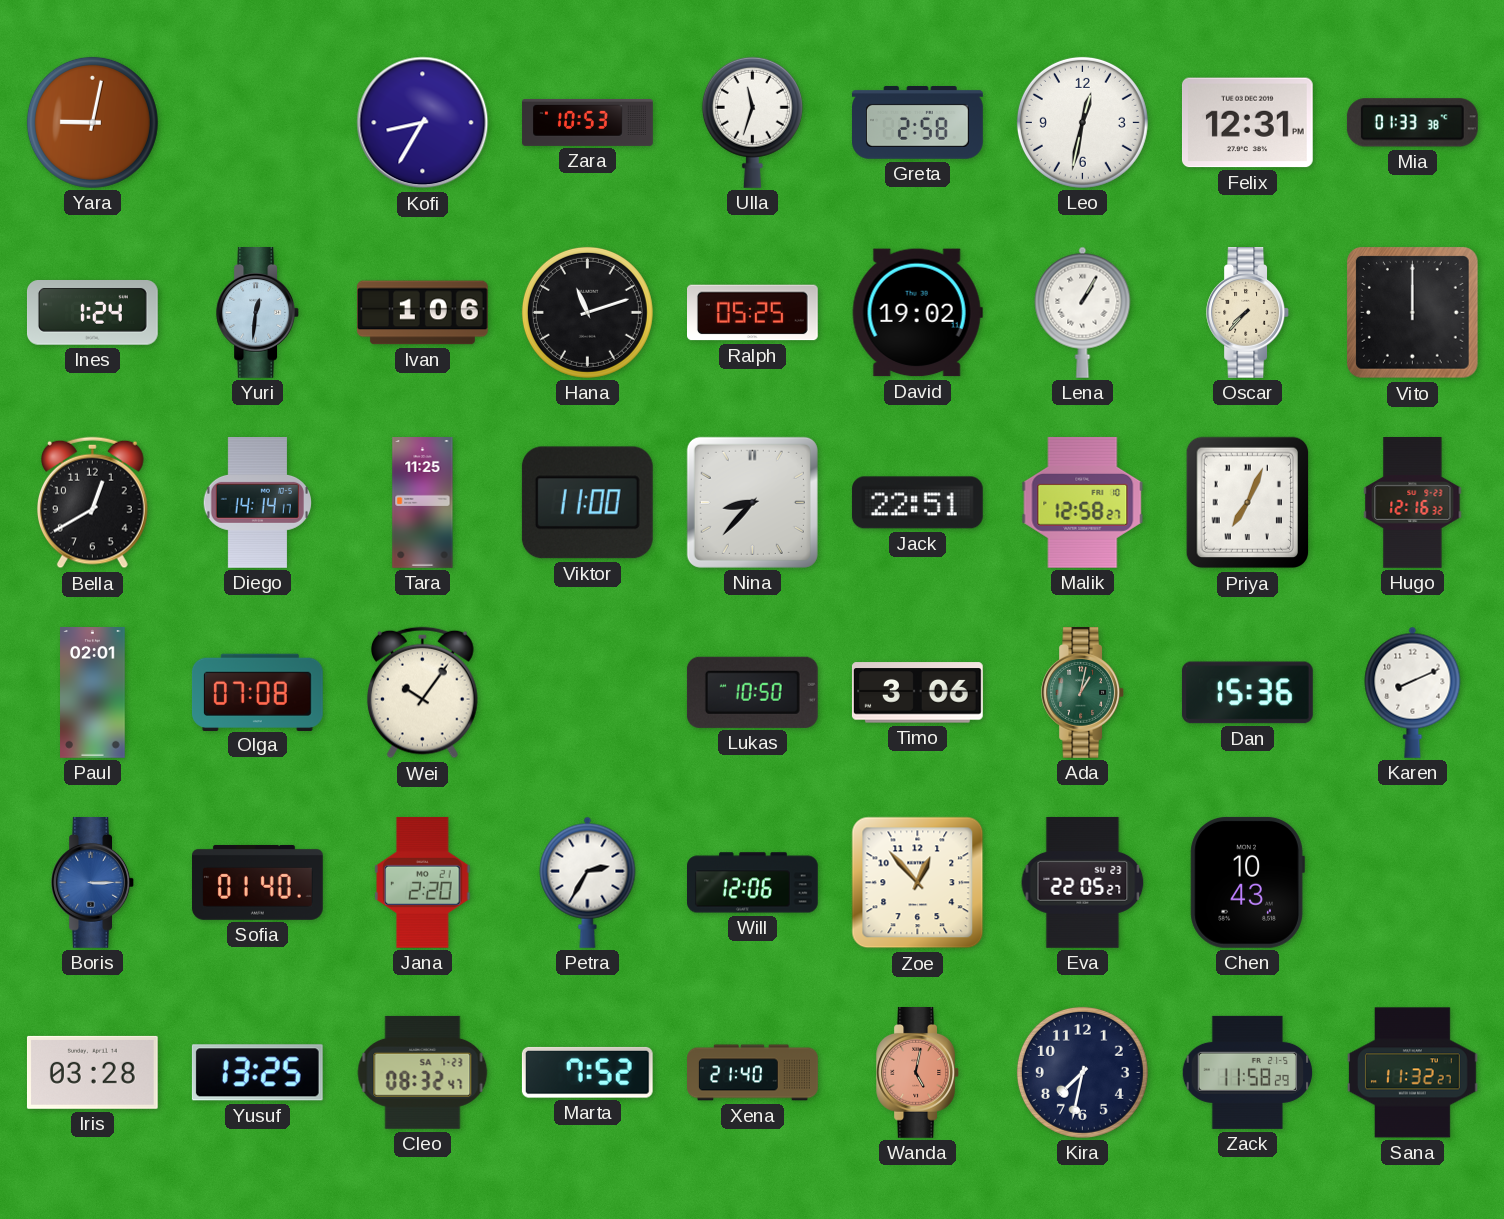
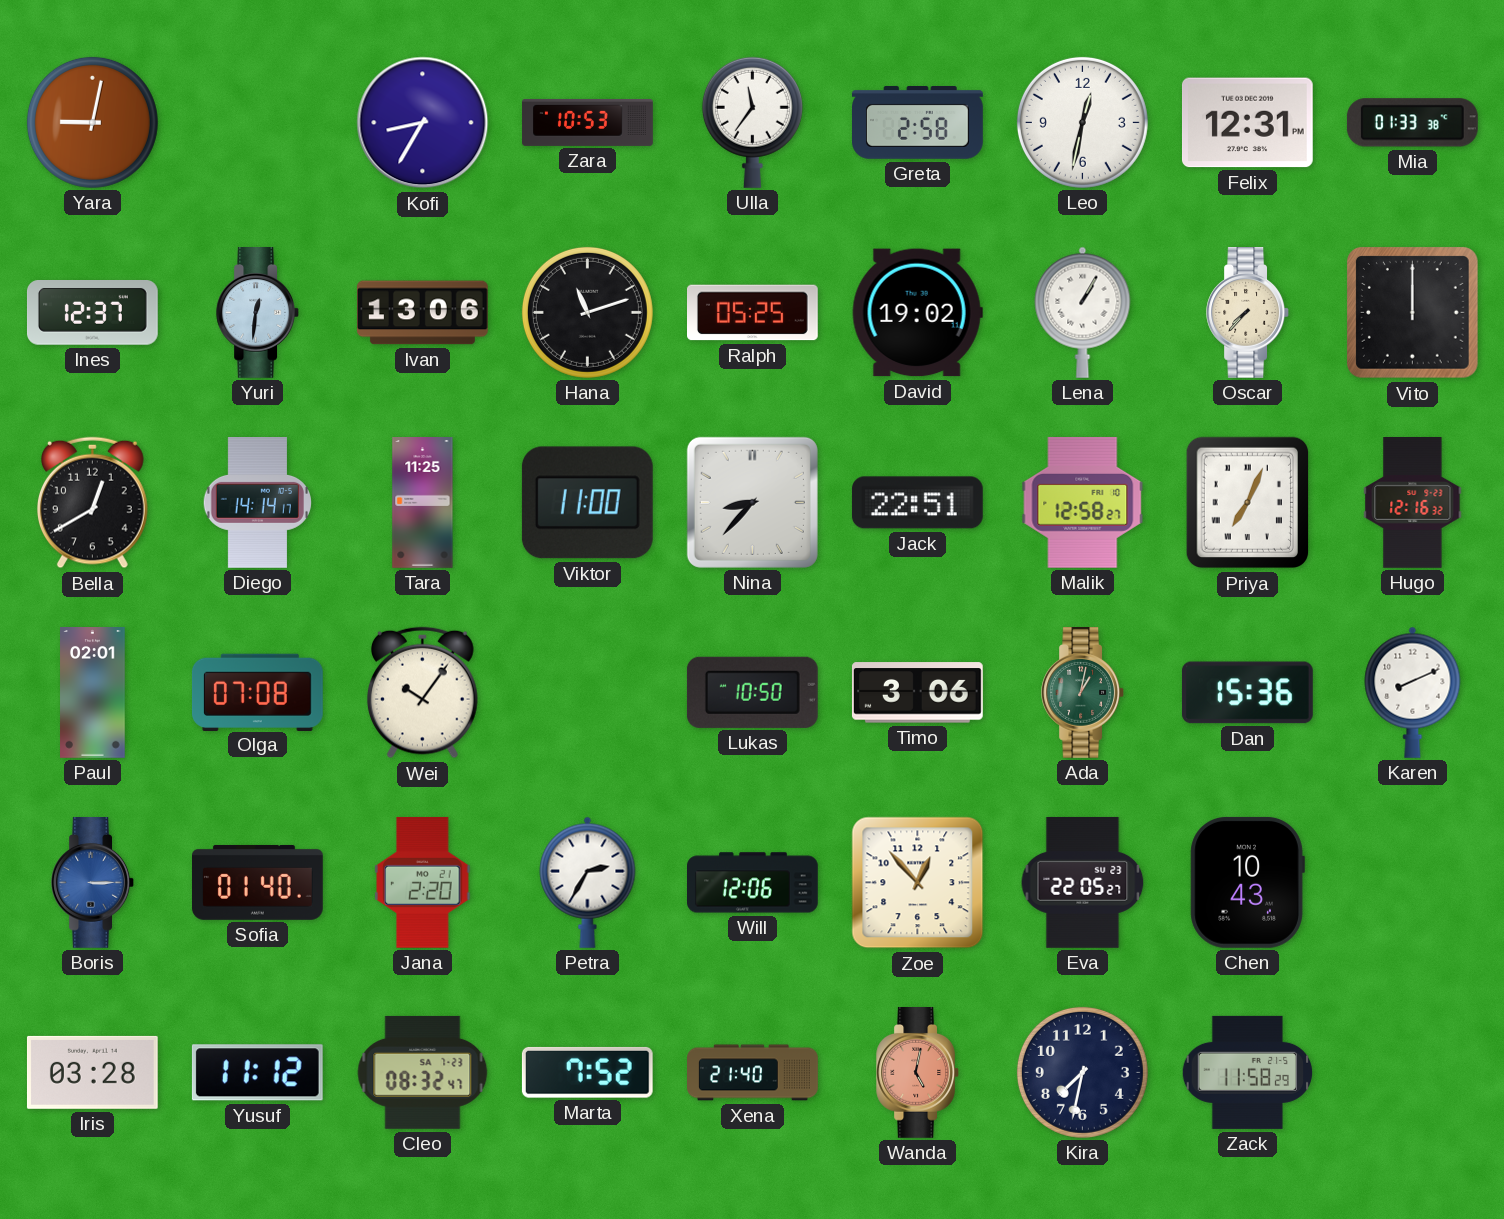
Ulla: 11:33 -> 11:36
Ines: 1:24 -> 12:37
Ivan: 1:06 -> 13:06
Yusuf: 13:25 -> 11:12
Sana: 11:32 -> none
